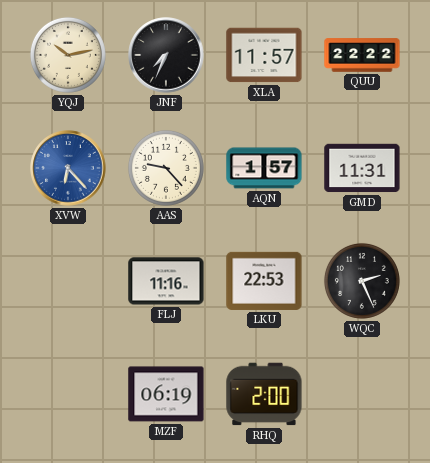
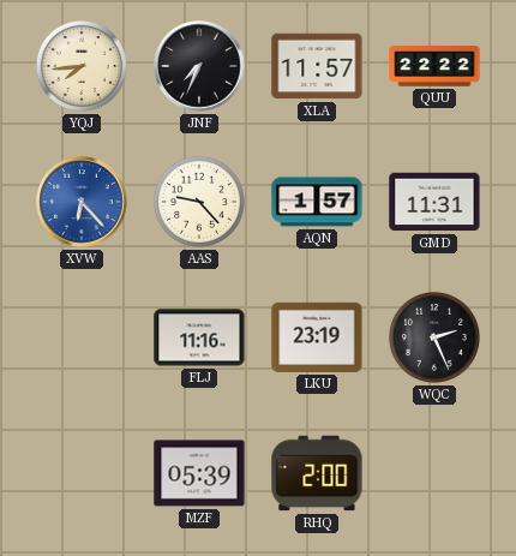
YQJ: 10:13 -> 7:44
LKU: 22:53 -> 23:19
MZF: 06:19 -> 05:39
